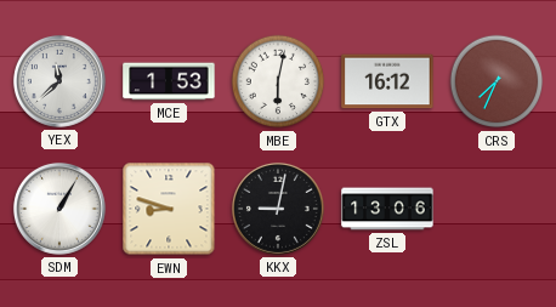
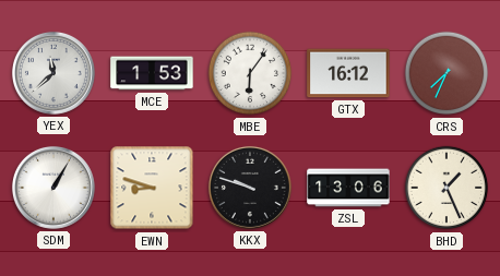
MBE: 6:02 -> 6:06
KKX: 9:02 -> 9:48
BHD: none -> 1:26
